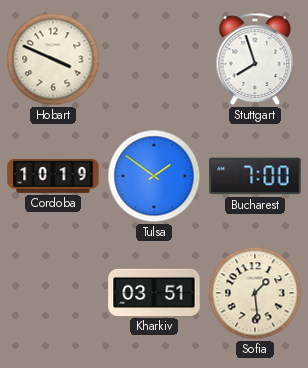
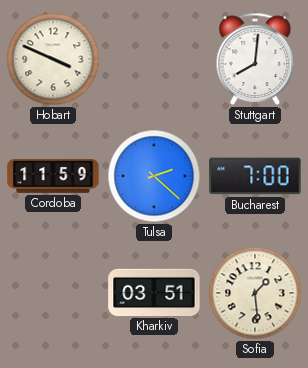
Stuttgart: 7:57 -> 8:01
Cordoba: 10:19 -> 11:59
Tulsa: 1:51 -> 2:22
